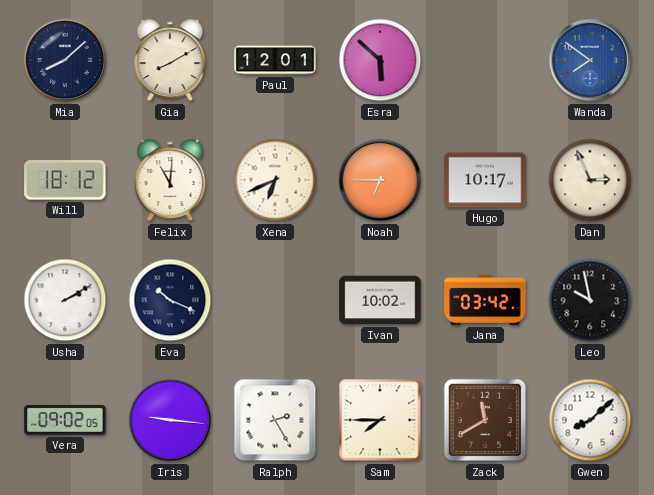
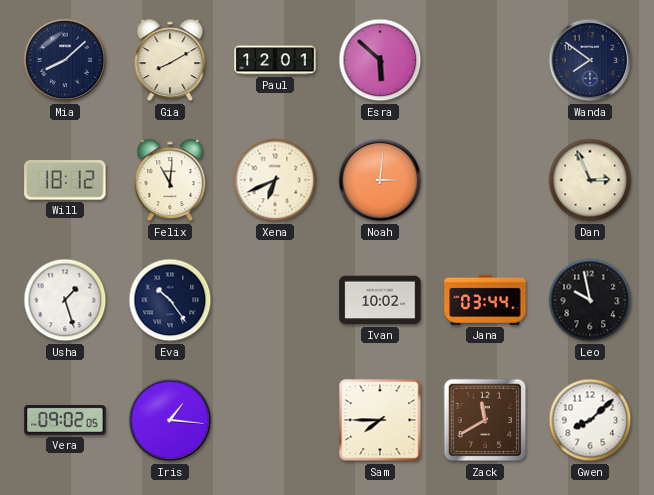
Wanda dial: blue -> navy
Noah: 6:45 -> 3:01
Hugo: 10:17 -> none
Usha: 2:10 -> 1:27
Eva: 10:19 -> 10:24
Jana: 03:42 -> 03:44
Iris: 9:16 -> 1:16
Ralph: 2:25 -> none
